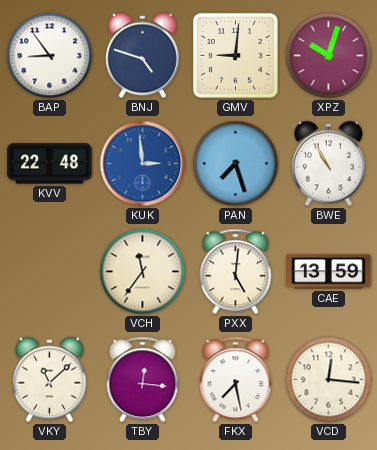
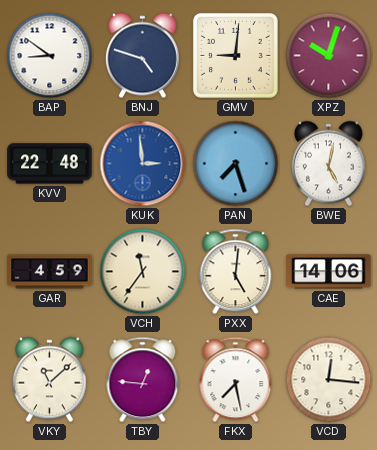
BAP: 8:54 -> 8:51
BWE: 10:55 -> 5:02
GAR: none -> 4:59
CAE: 13:59 -> 14:06
TBY: 12:16 -> 12:46
